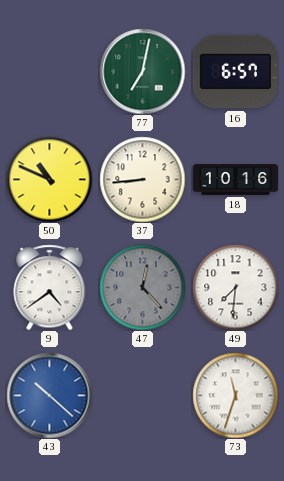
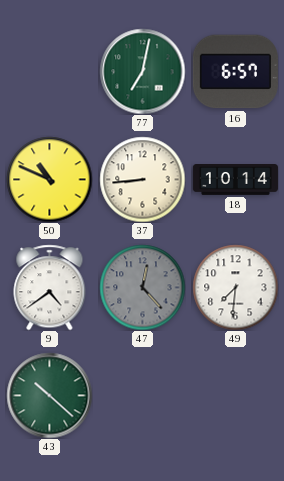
18: 10:16 -> 10:14
43 dial: blue -> green
73: 11:33 -> none
